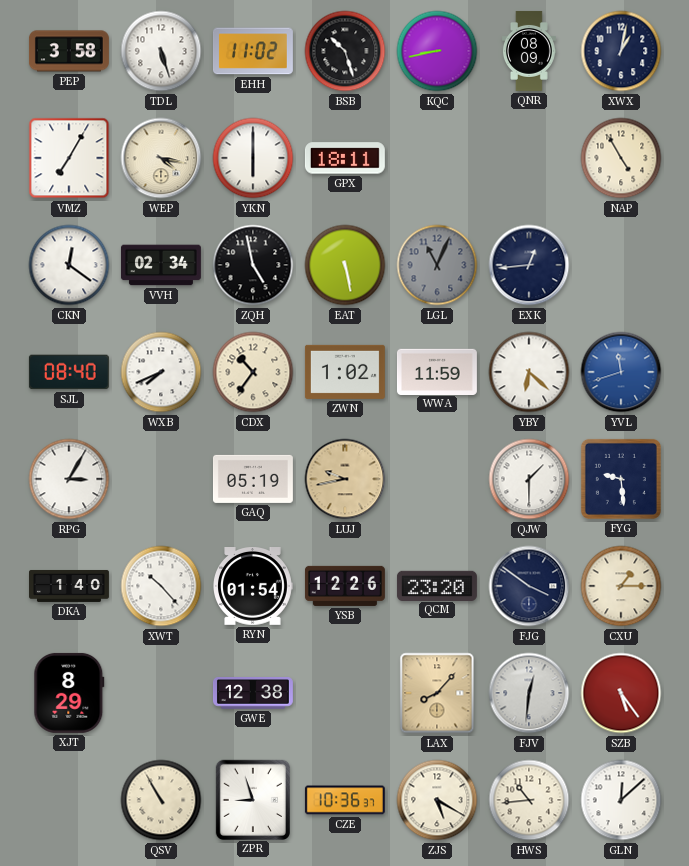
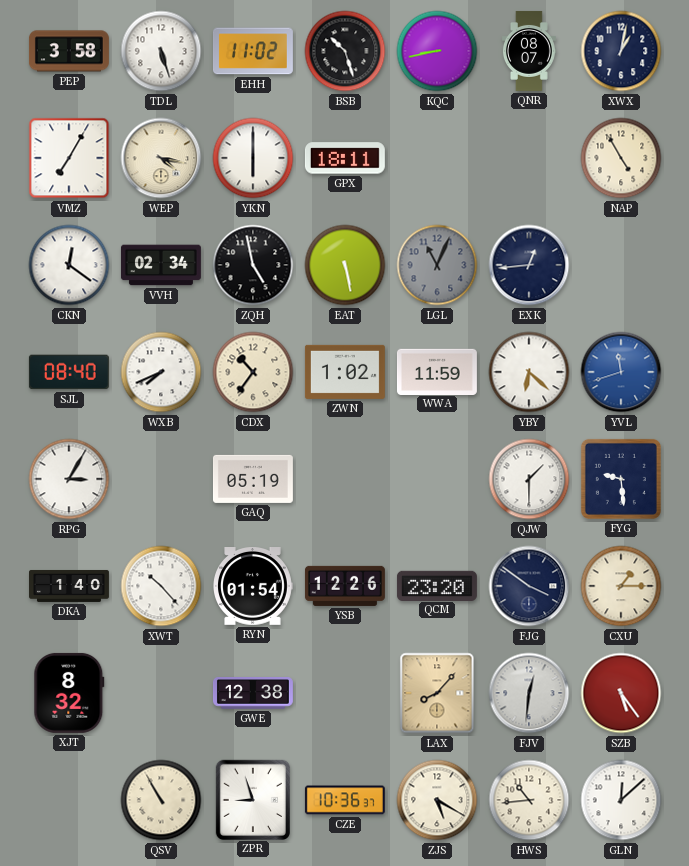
QNR: 08:09 -> 08:07
LUJ: 9:43 -> none
XJT: 8:29 -> 8:32
